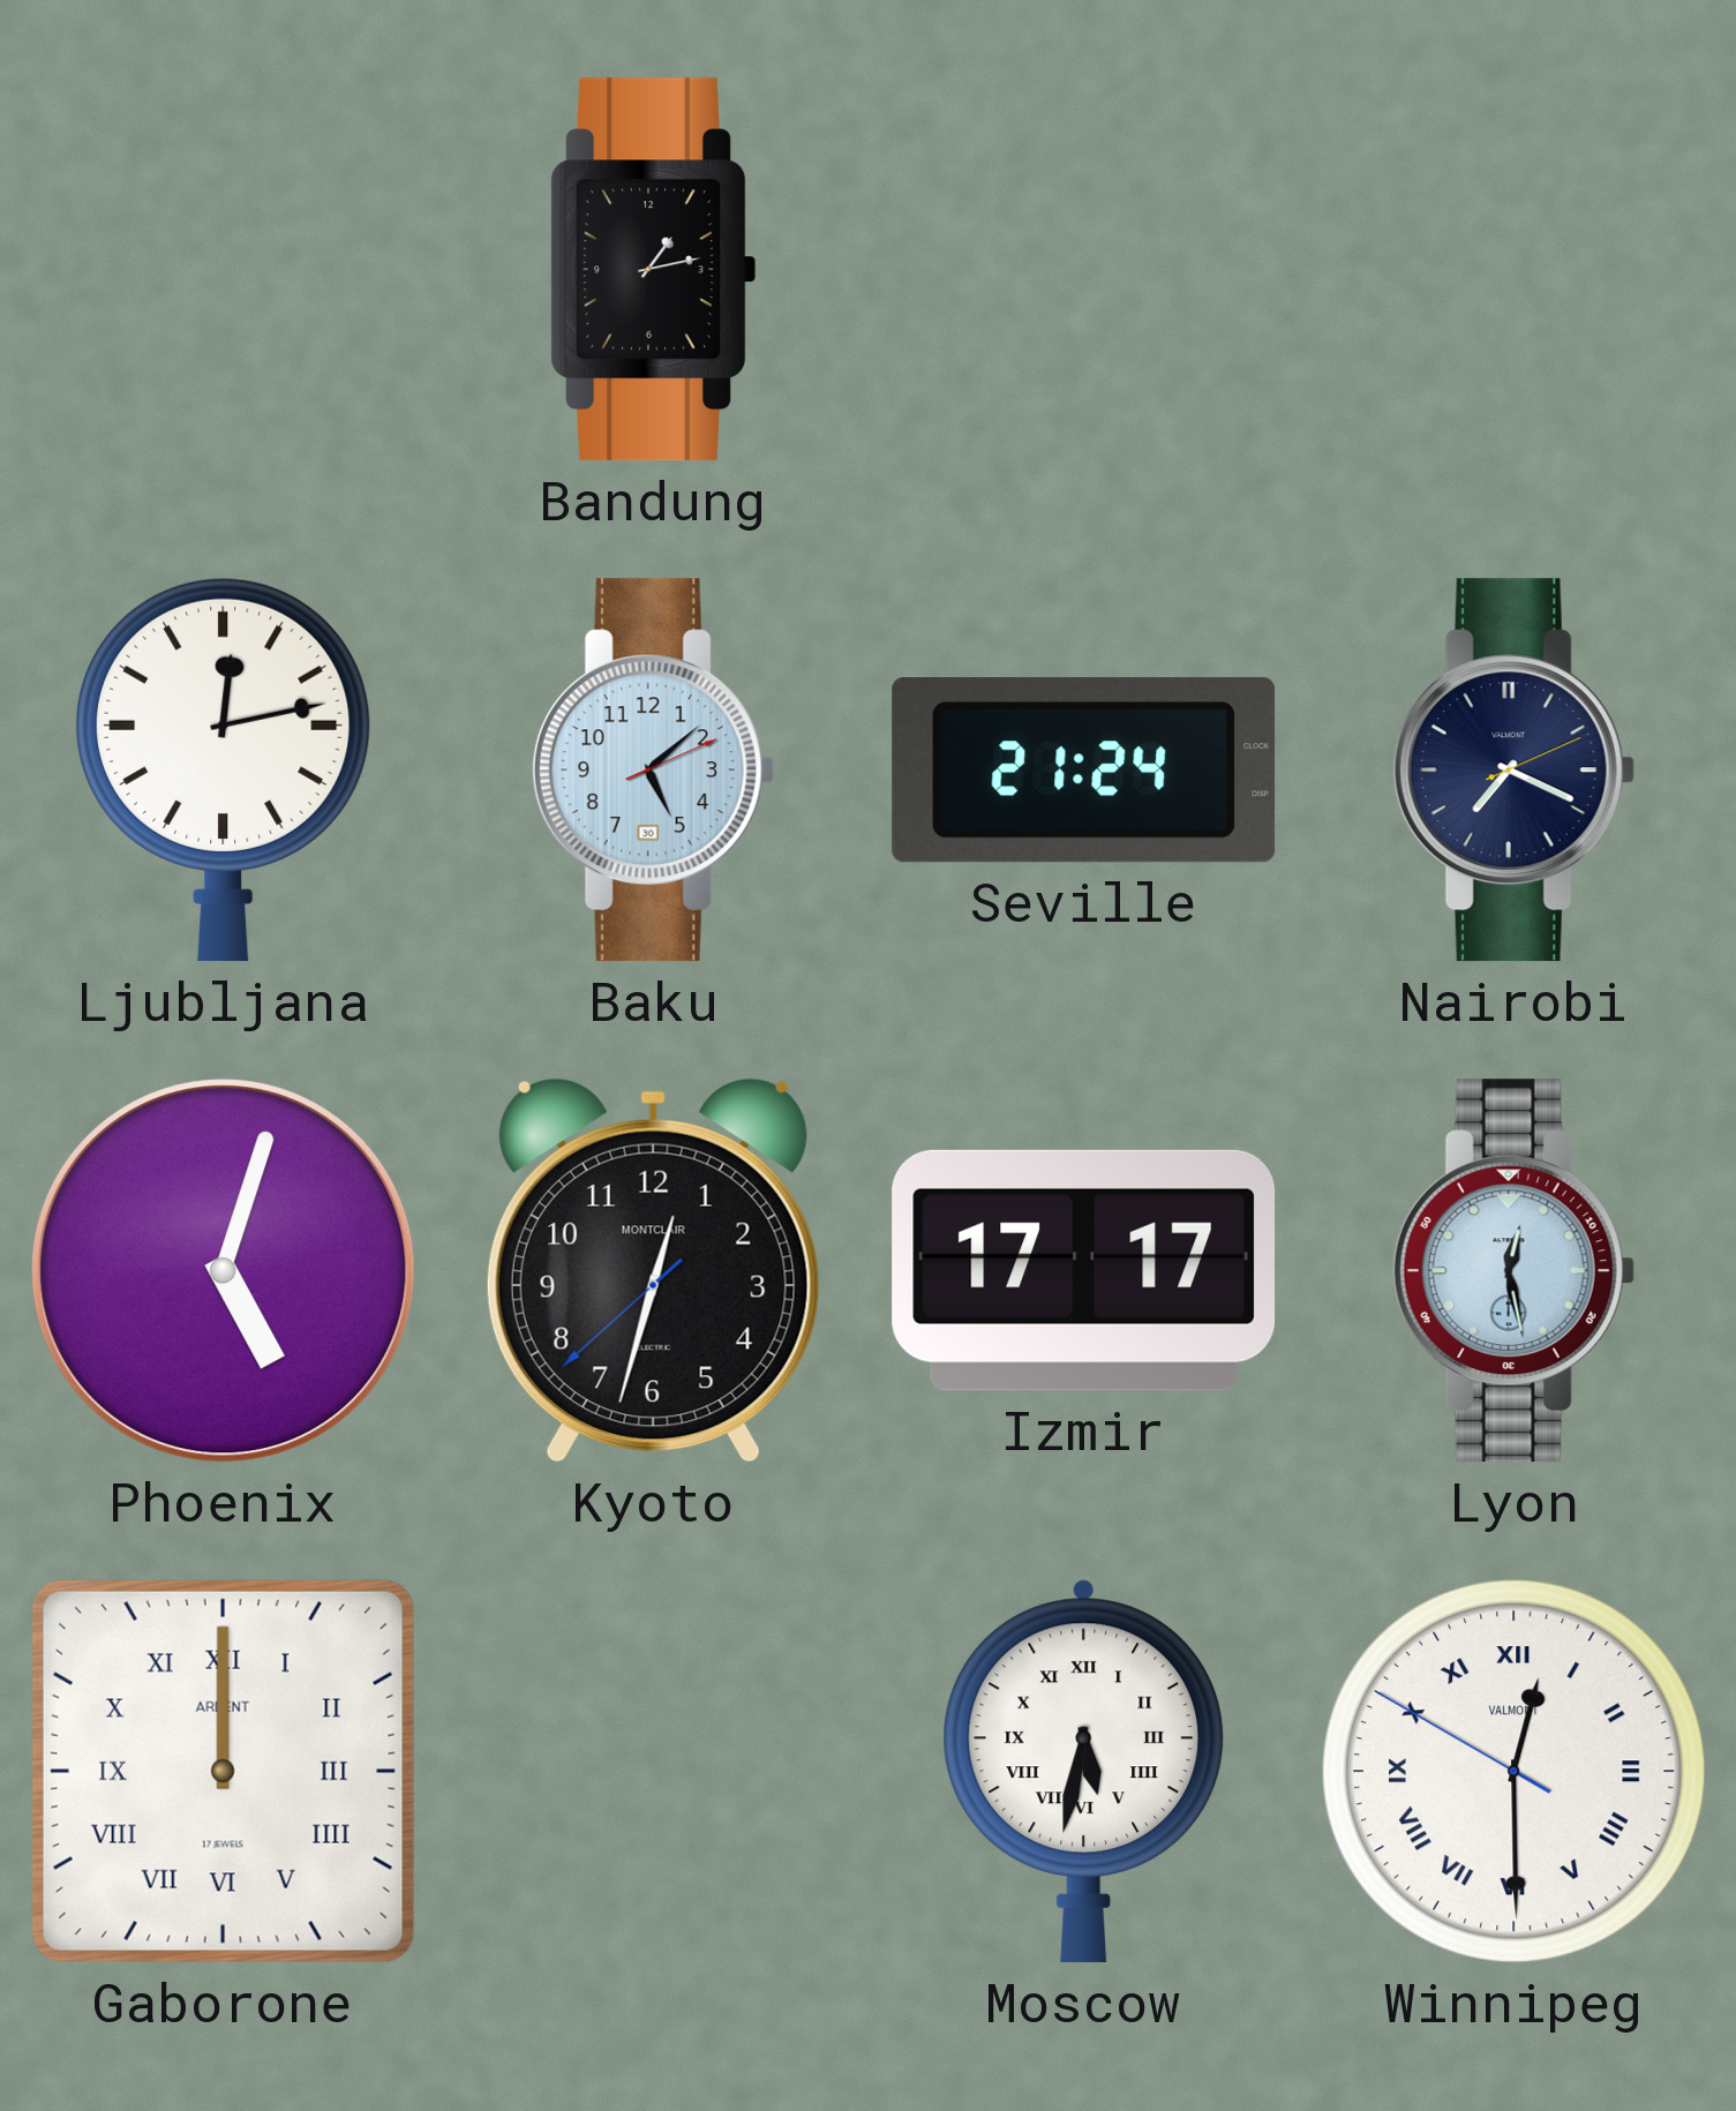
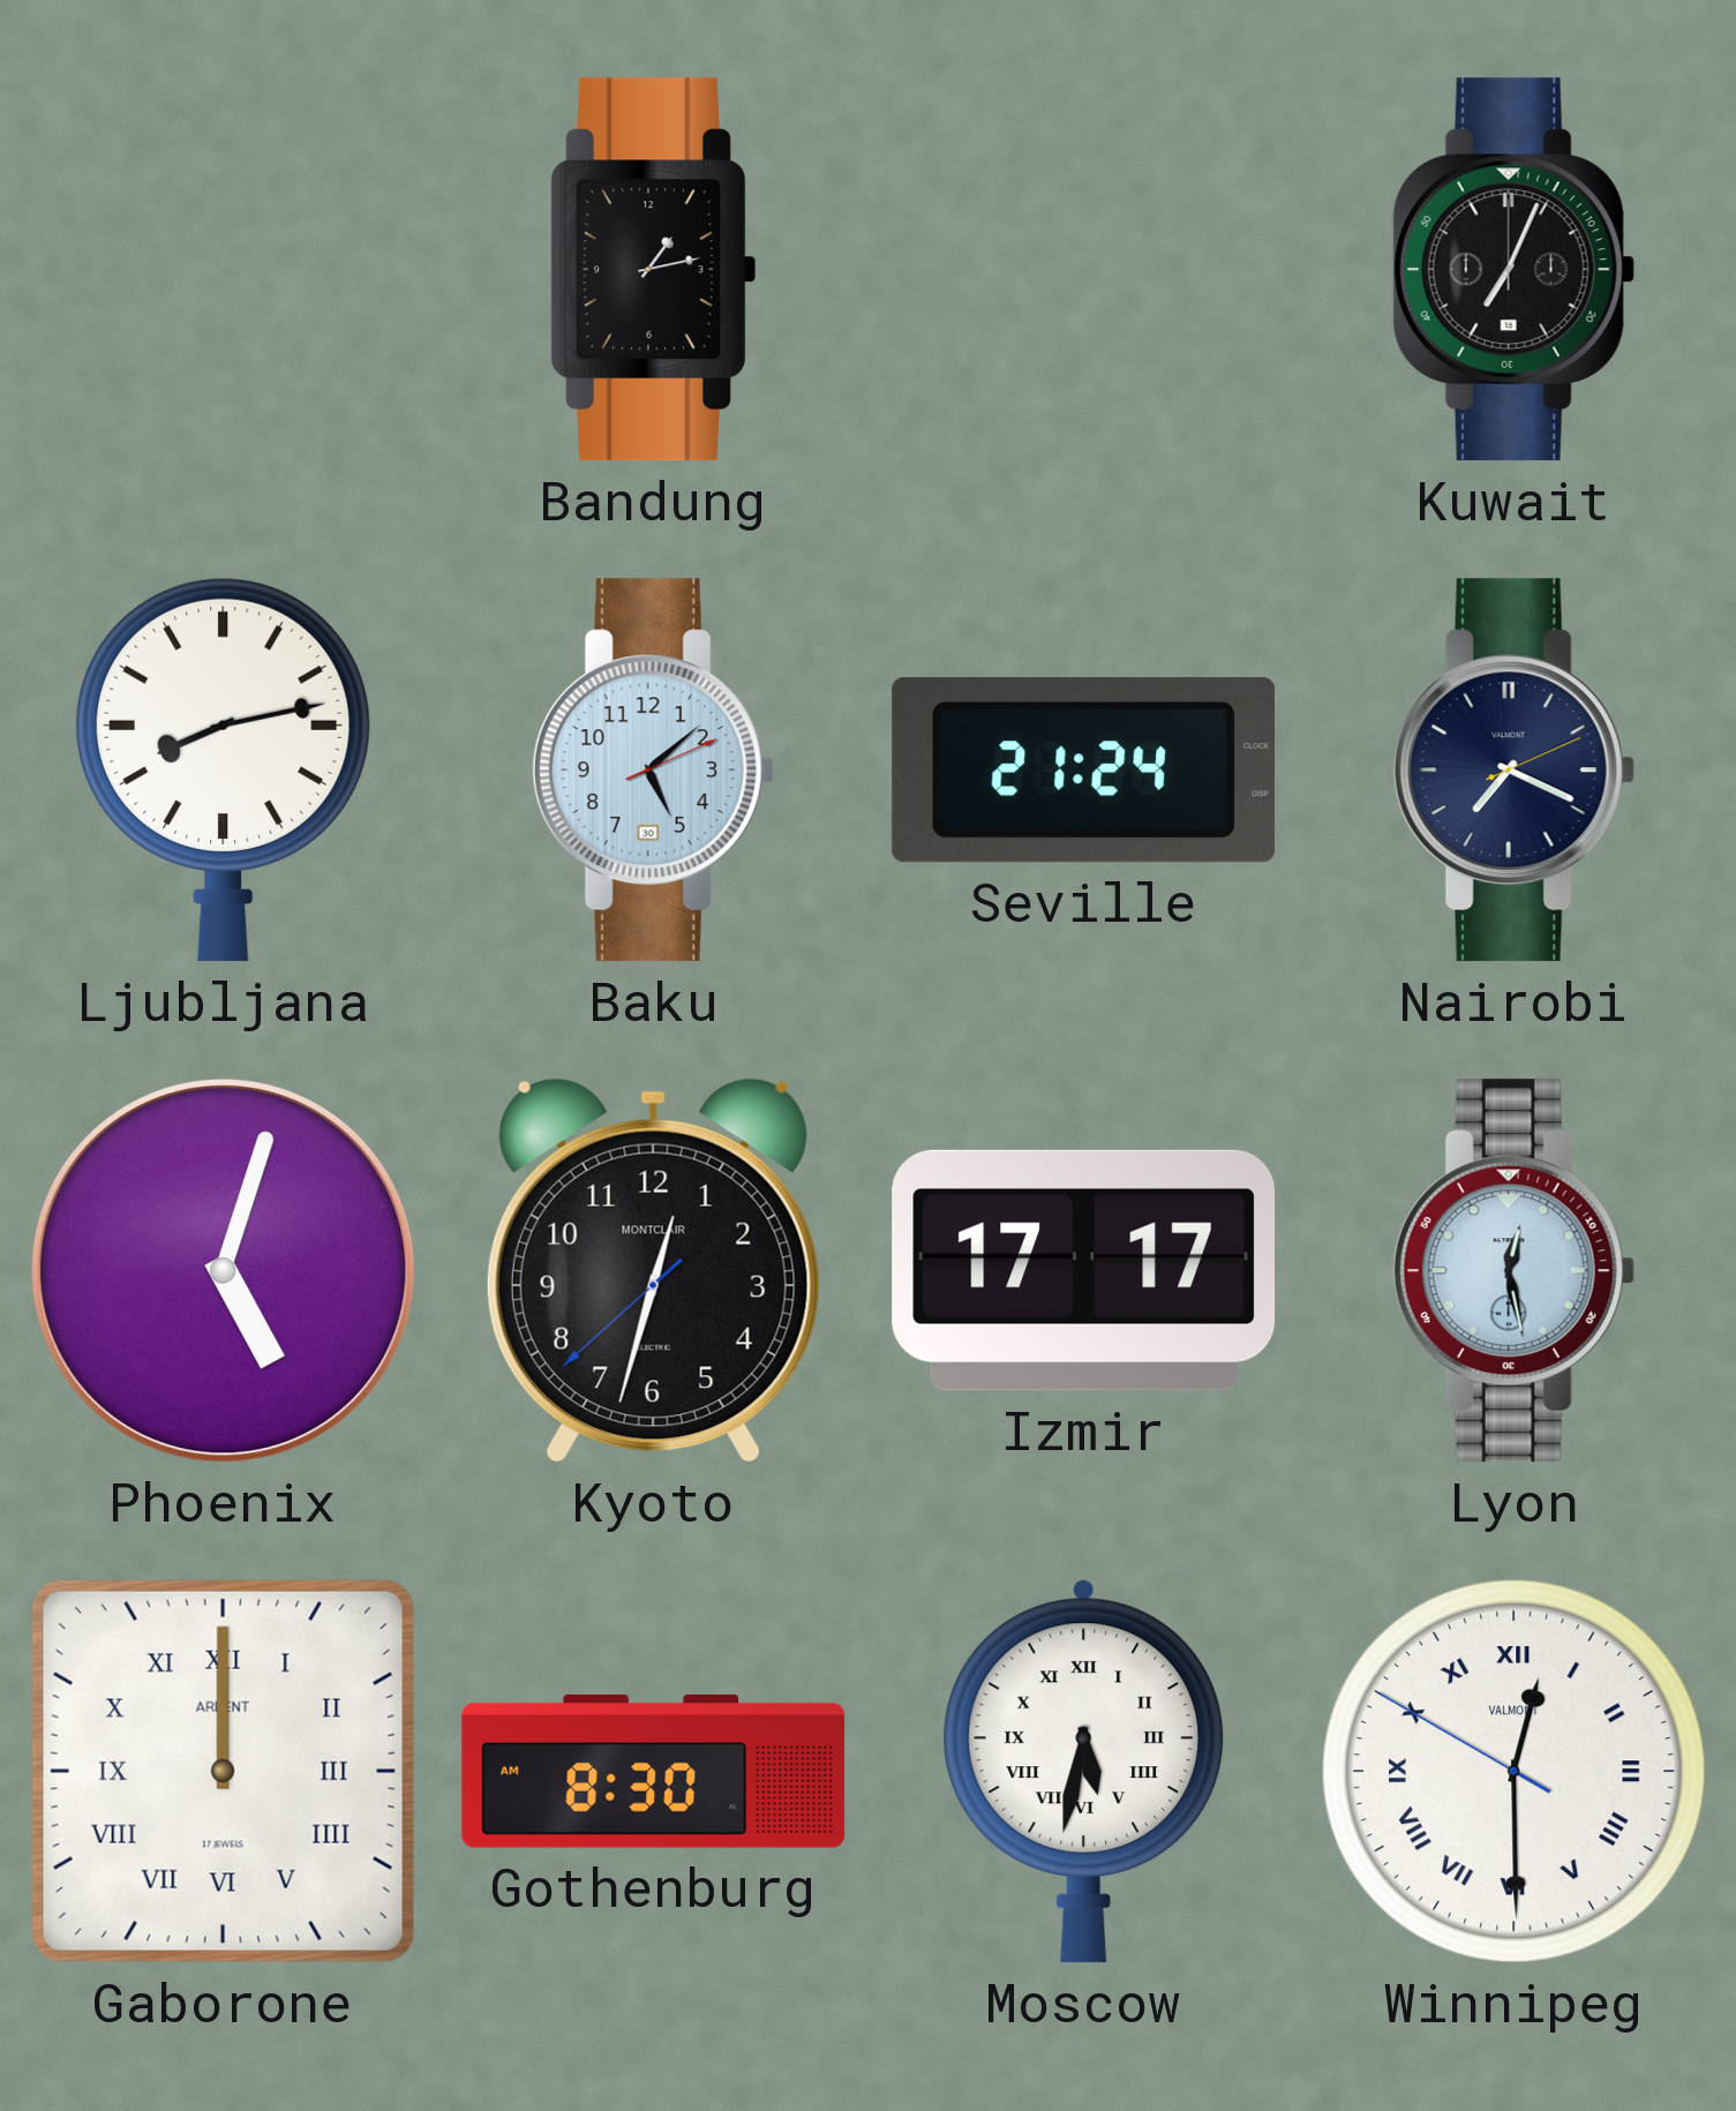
Kuwait: none -> 7:04
Ljubljana: 12:13 -> 8:13
Gothenburg: none -> 8:30
